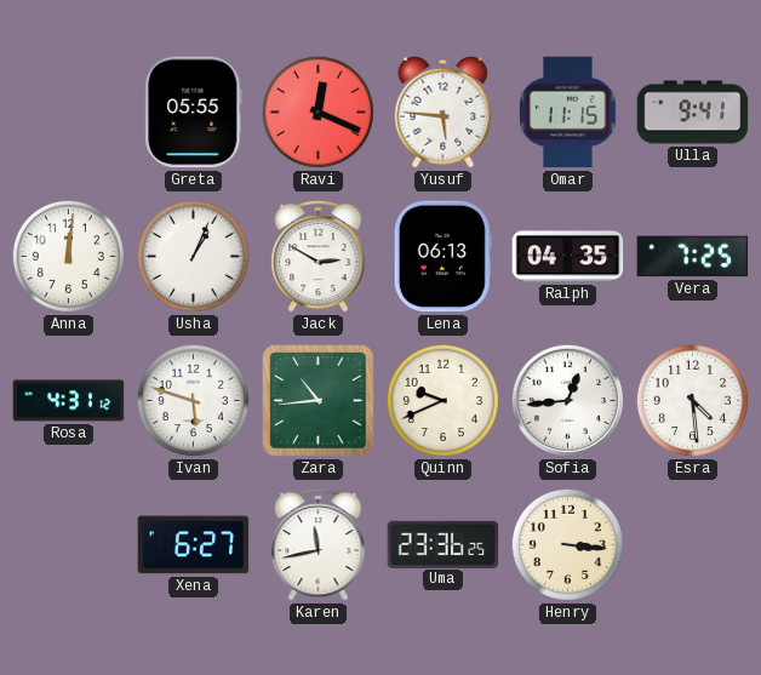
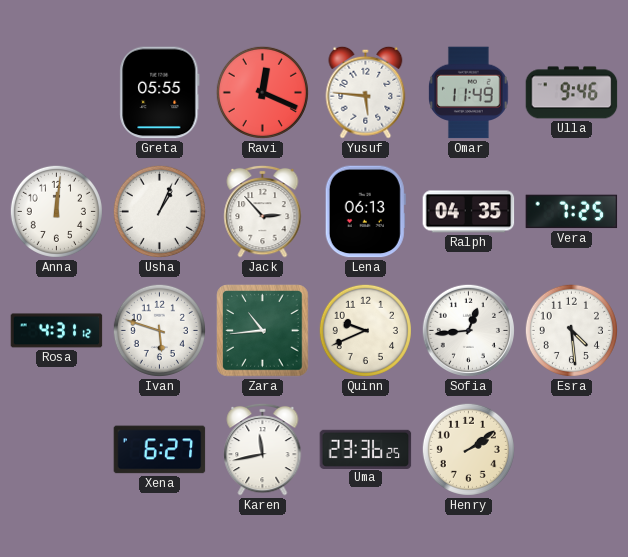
Omar: 11:15 -> 11:49
Ulla: 9:41 -> 9:46
Jack: 2:50 -> 2:53
Henry: 3:16 -> 2:09
